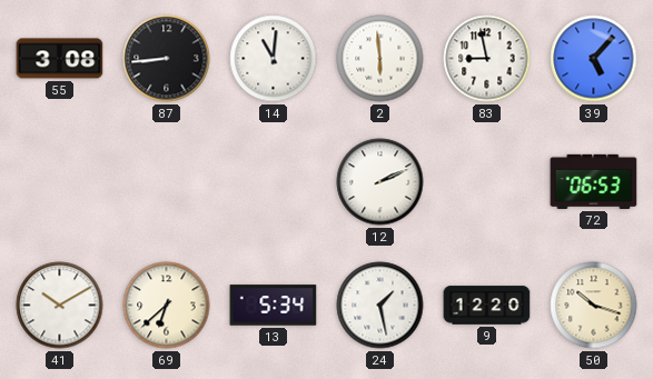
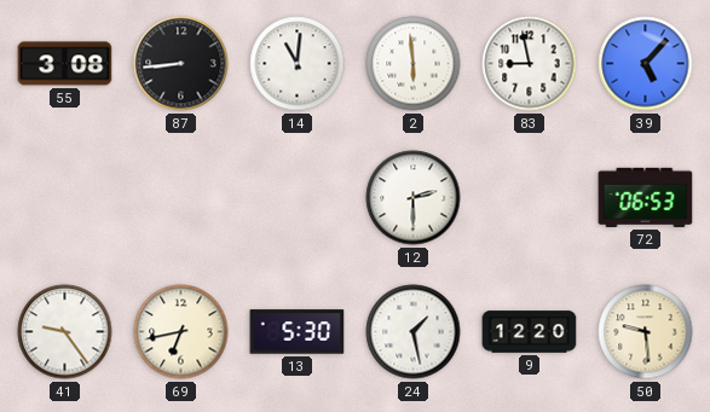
12: 2:11 -> 2:30
41: 10:10 -> 9:24
69: 6:38 -> 6:43
13: 5:34 -> 5:30
50: 10:18 -> 9:29
